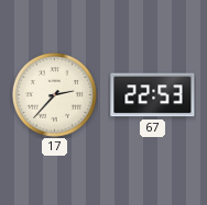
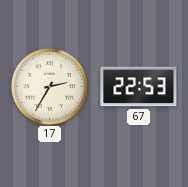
17: 2:37 -> 2:35
